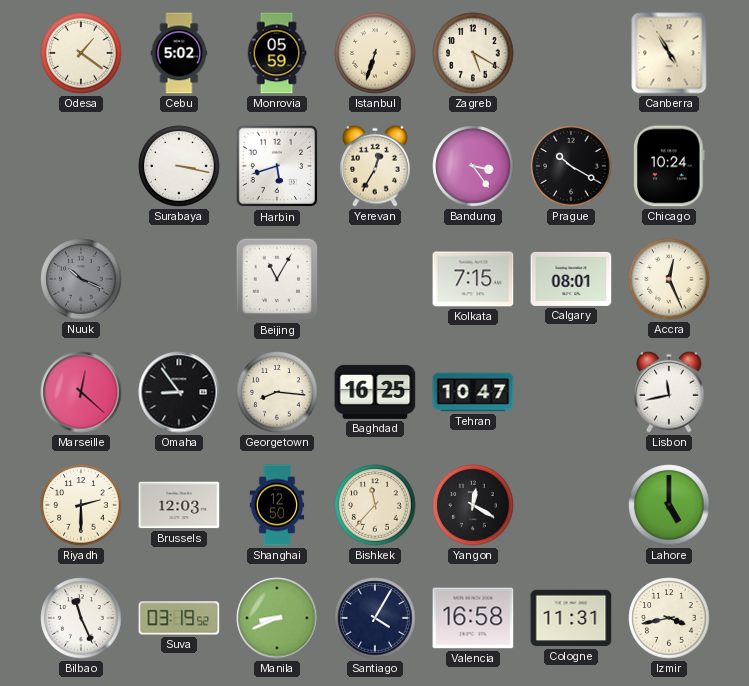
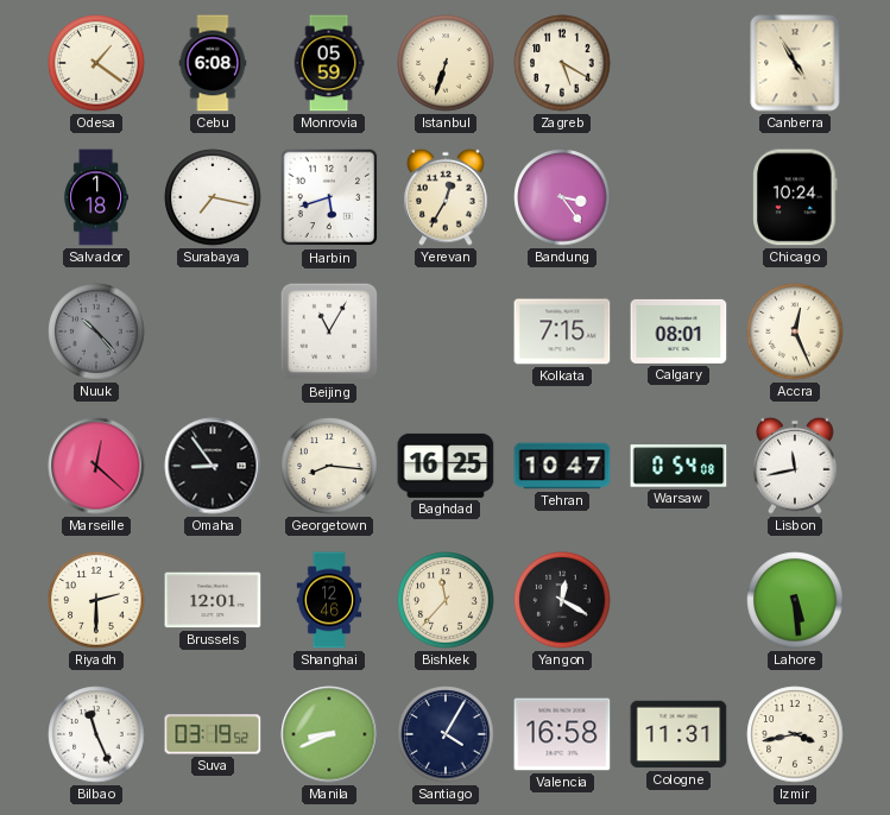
Cebu: 5:02 -> 6:08
Salvador: none -> 1:18
Surabaya: 3:17 -> 7:17
Prague: 10:20 -> none
Nuuk: 10:19 -> 10:23
Warsaw: none -> 0:54
Brussels: 12:03 -> 12:01
Shanghai: 12:50 -> 12:46
Lahore: 5:00 -> 5:29
